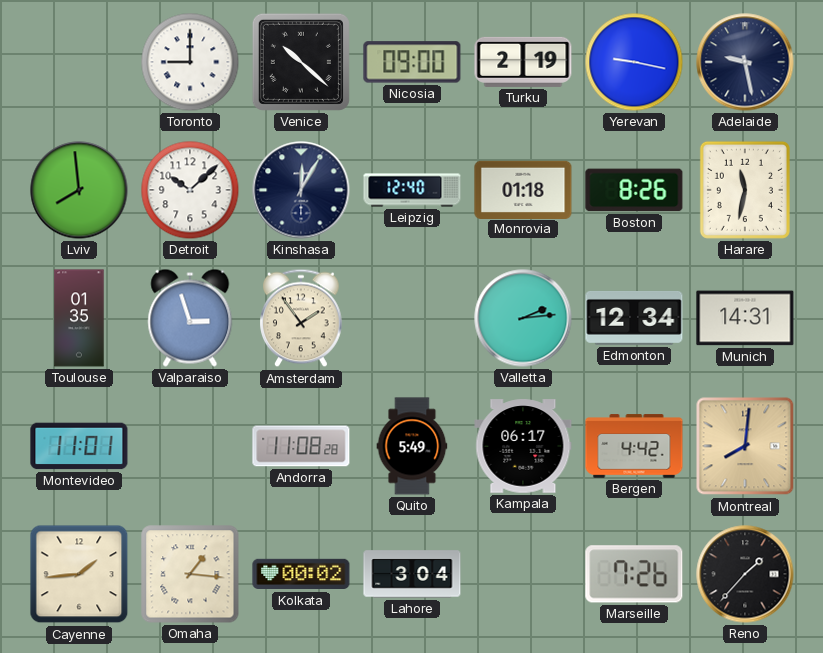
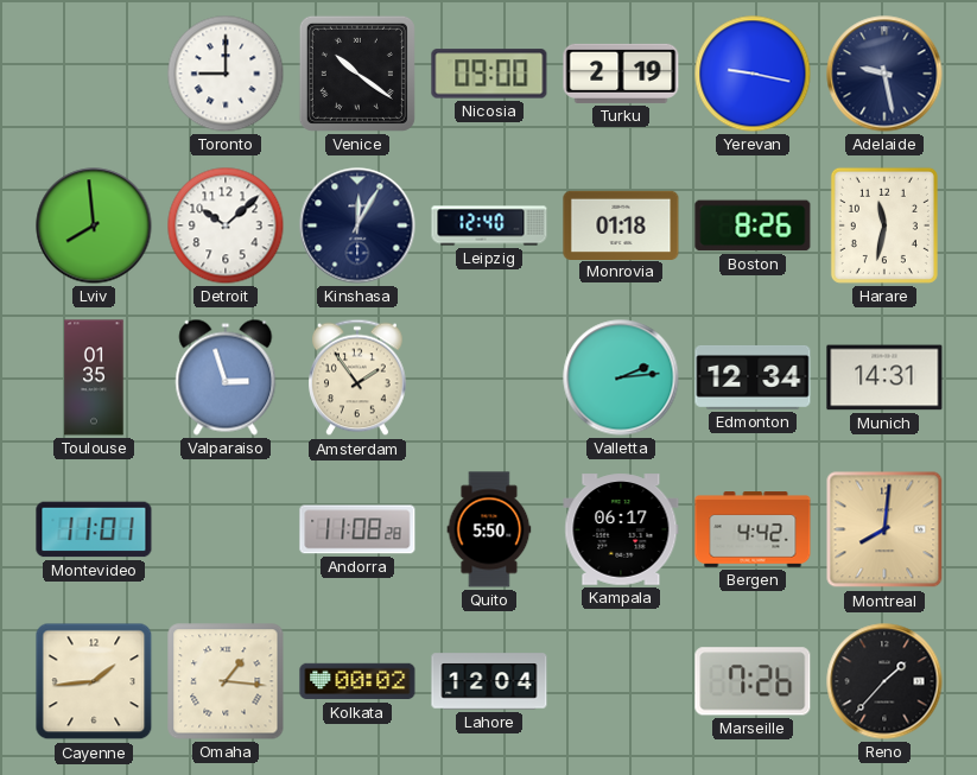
Venice: 10:22 -> 10:21
Quito: 5:49 -> 5:50
Lahore: 3:04 -> 12:04
